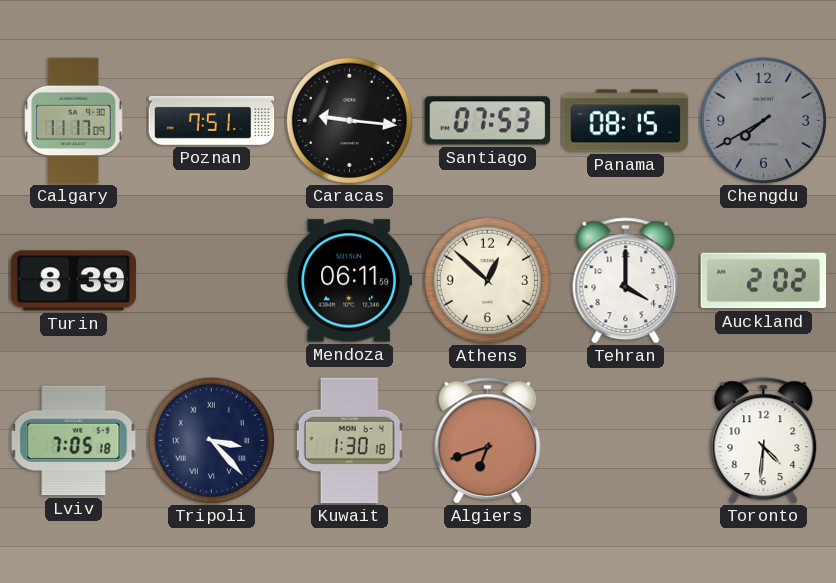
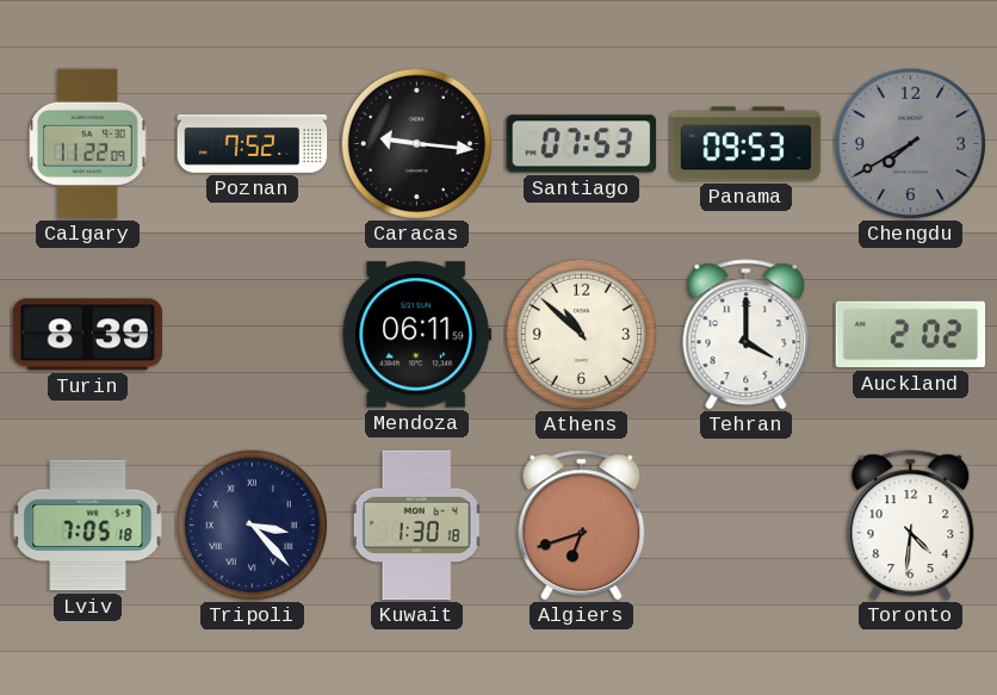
Calgary: 11:17 -> 11:22
Poznan: 7:51 -> 7:52
Panama: 08:15 -> 09:53
Athens: 12:52 -> 10:52
